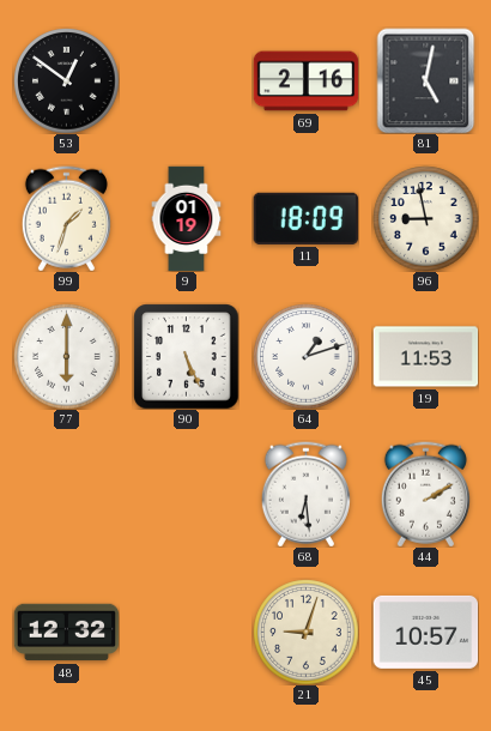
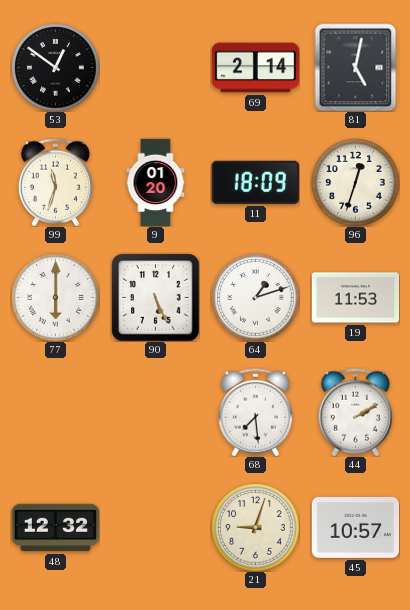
69: 2:16 -> 2:14
99: 1:33 -> 11:33
9: 01:19 -> 01:20
96: 8:58 -> 12:33
68: 6:29 -> 7:29
